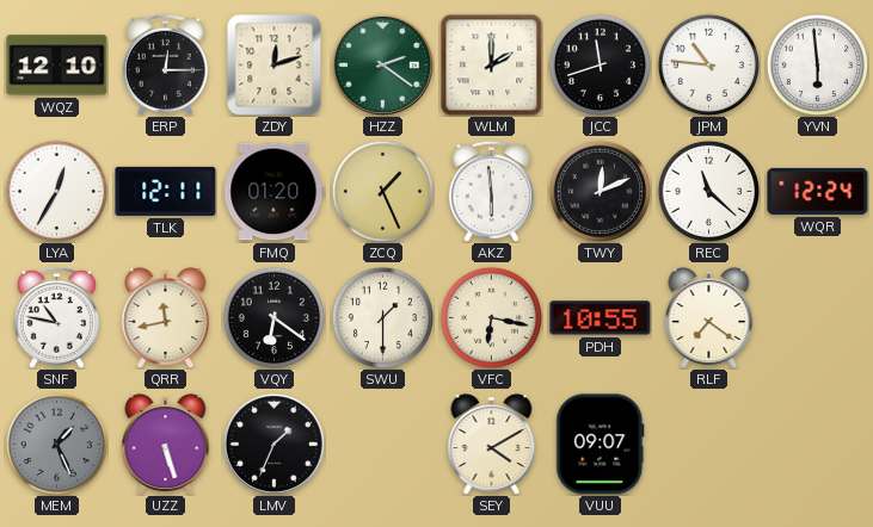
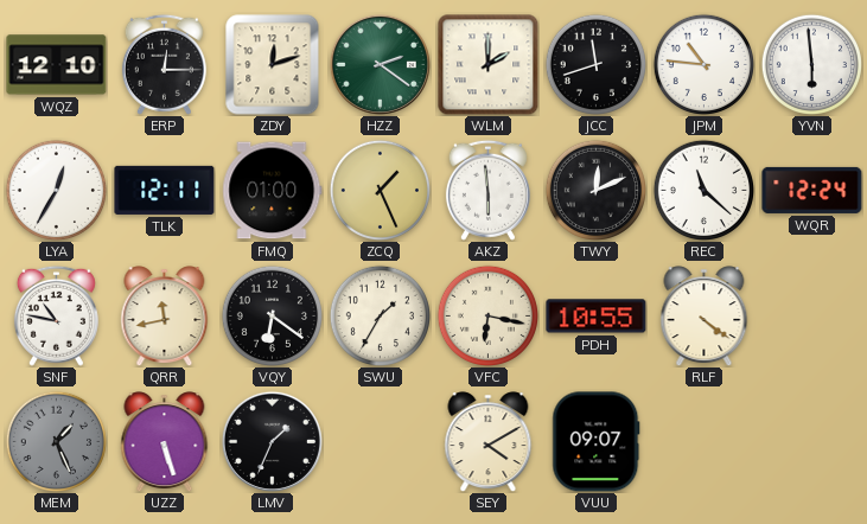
FMQ: 01:20 -> 01:00
SWU: 1:30 -> 1:35
RLF: 7:21 -> 4:21
